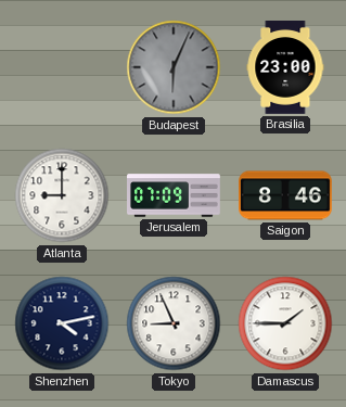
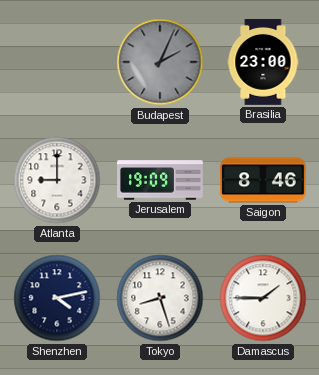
Budapest: 6:04 -> 2:04
Jerusalem: 07:09 -> 19:09
Tokyo: 8:56 -> 8:27
